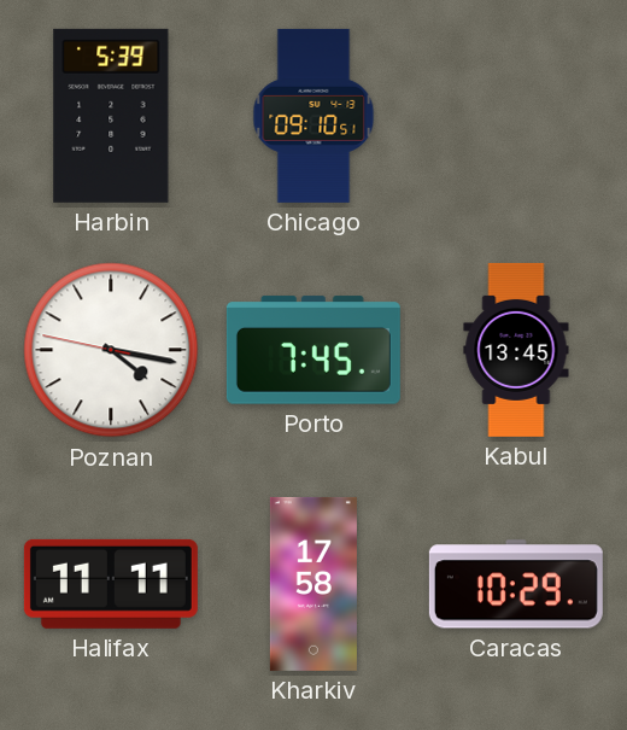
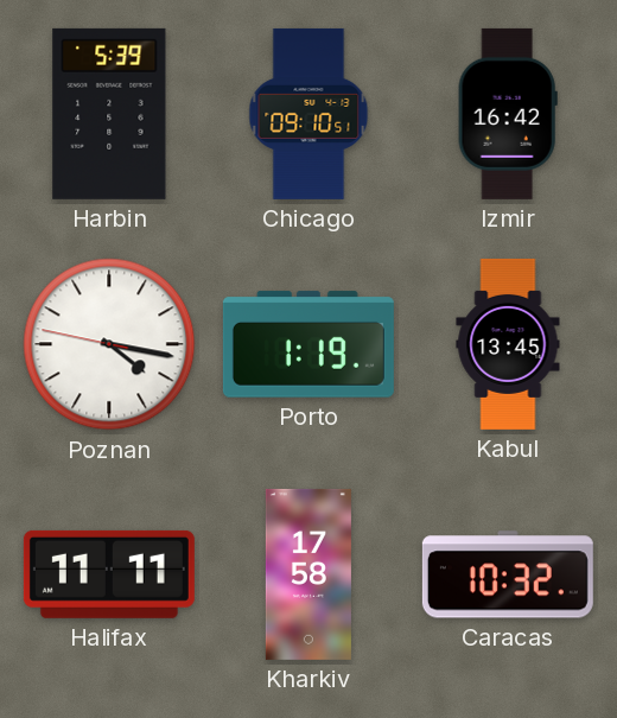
Izmir: none -> 16:42
Porto: 7:45 -> 1:19
Caracas: 10:29 -> 10:32
